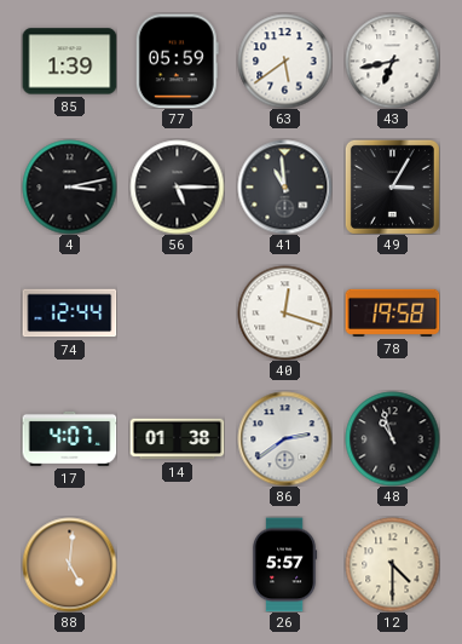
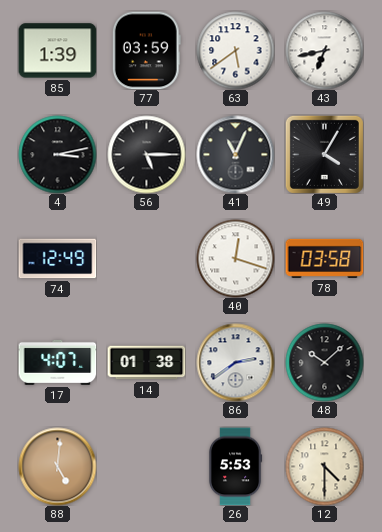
77: 05:59 -> 03:59
41: 10:59 -> 11:04
49: 3:05 -> 4:05
74: 12:44 -> 12:49
78: 19:58 -> 03:58
48: 10:57 -> 10:08
26: 5:57 -> 5:53
